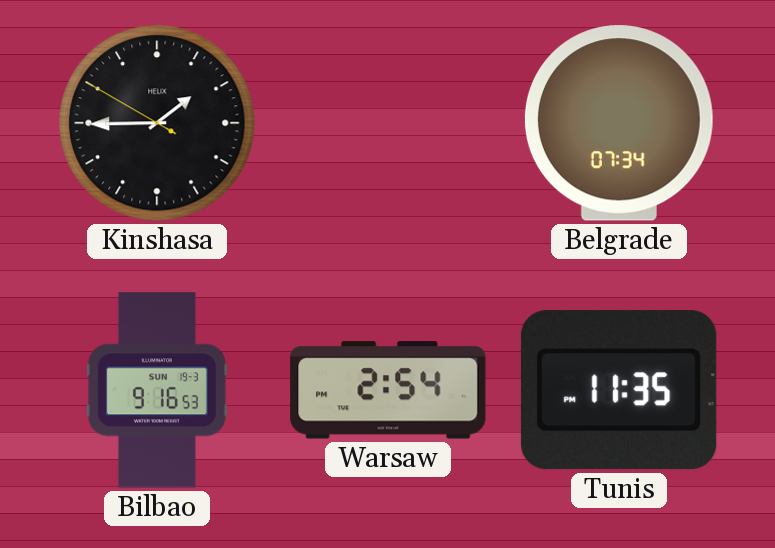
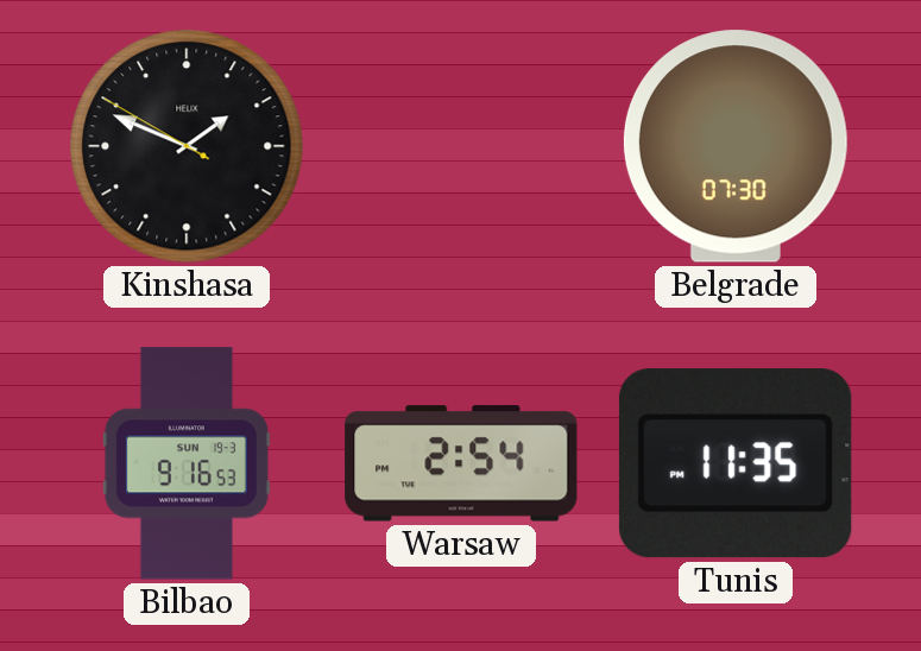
Kinshasa: 1:44 -> 1:48
Belgrade: 07:34 -> 07:30
